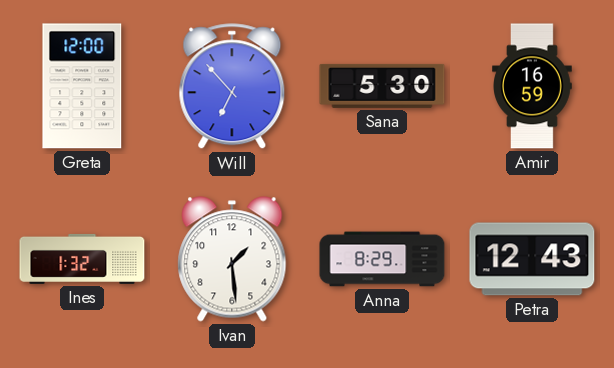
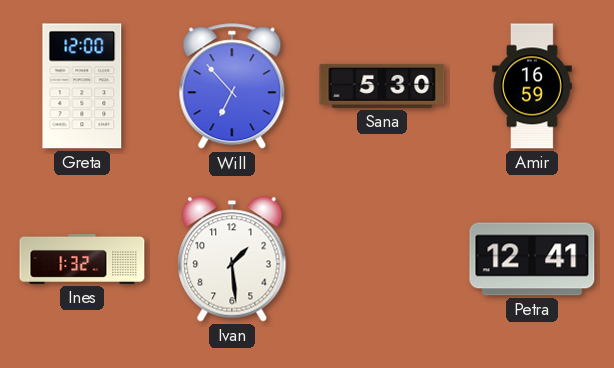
Anna: 8:29 -> none
Petra: 12:43 -> 12:41
